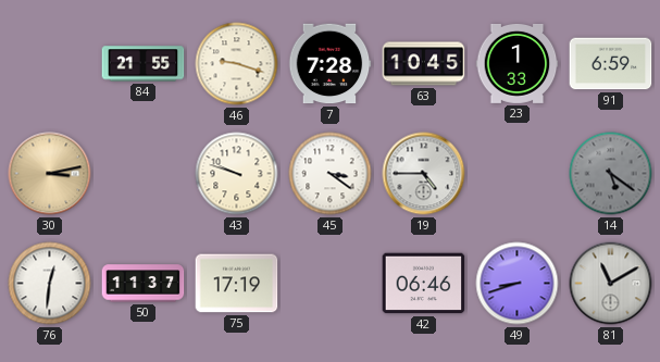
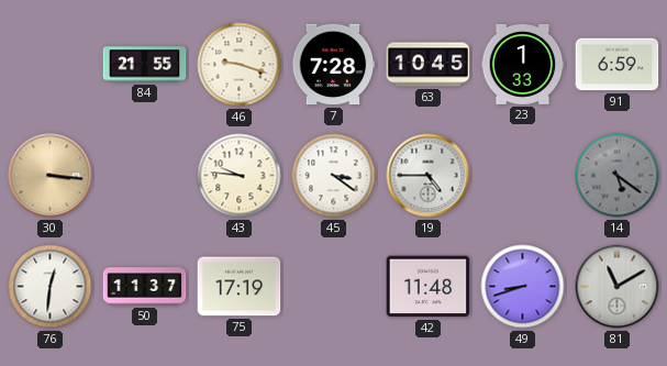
30: 3:13 -> 3:16
43: 9:48 -> 9:46
42: 06:46 -> 11:48
